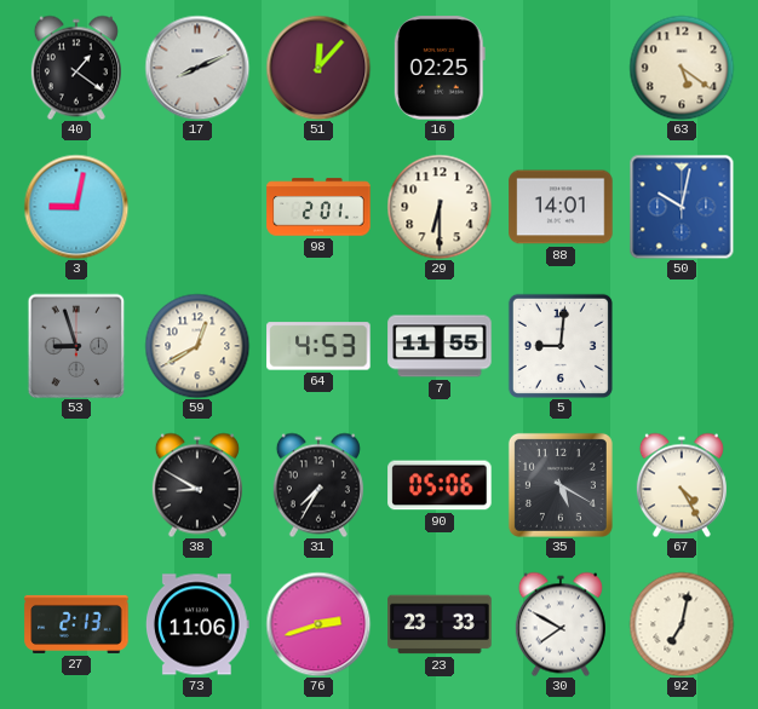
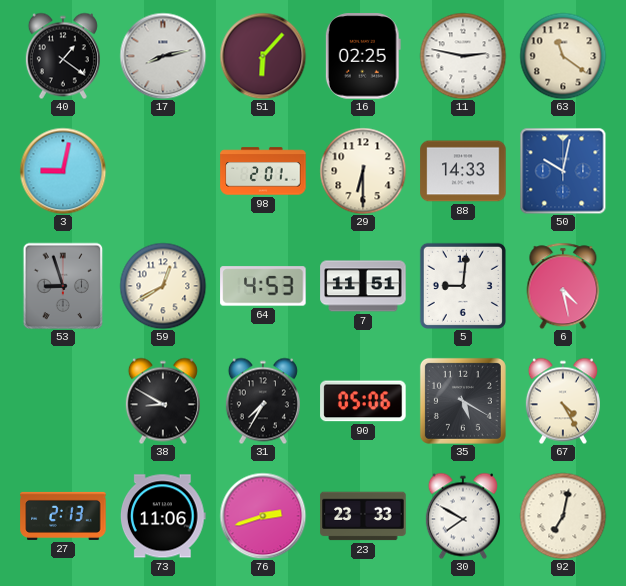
17: 8:11 -> 8:13
51: 12:07 -> 6:07
11: none -> 2:47
63: 5:21 -> 11:21
88: 14:01 -> 14:33
7: 11:55 -> 11:51
6: none -> 4:28
